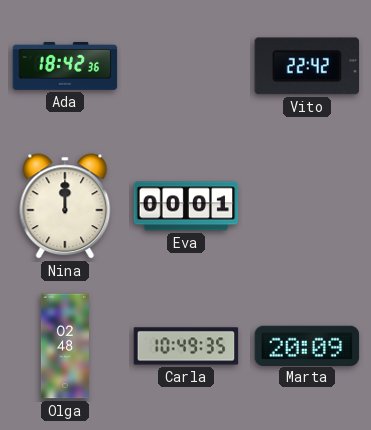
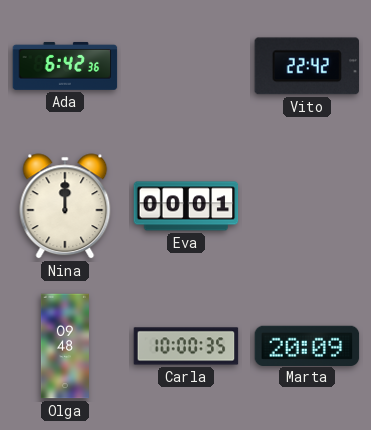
Ada: 18:42 -> 6:42
Olga: 02:48 -> 09:48
Carla: 10:49 -> 10:00
